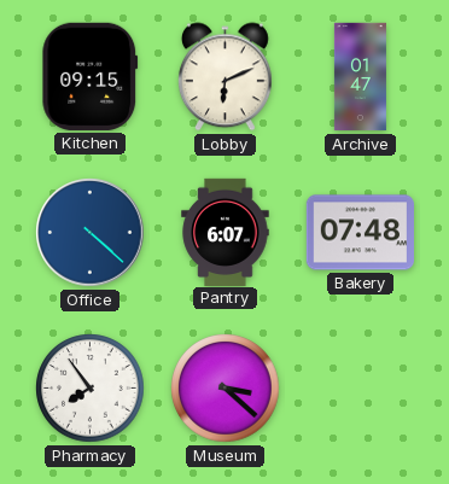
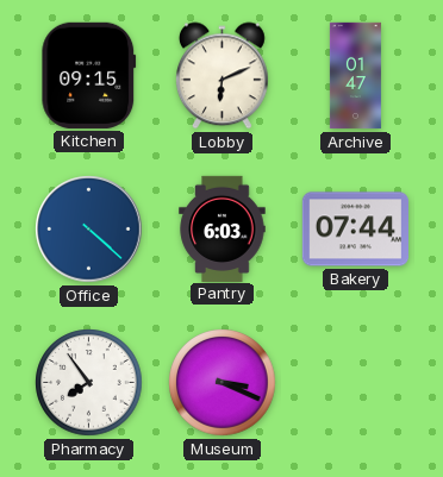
Pantry: 6:07 -> 6:03
Bakery: 07:48 -> 07:44
Museum: 3:22 -> 3:19
